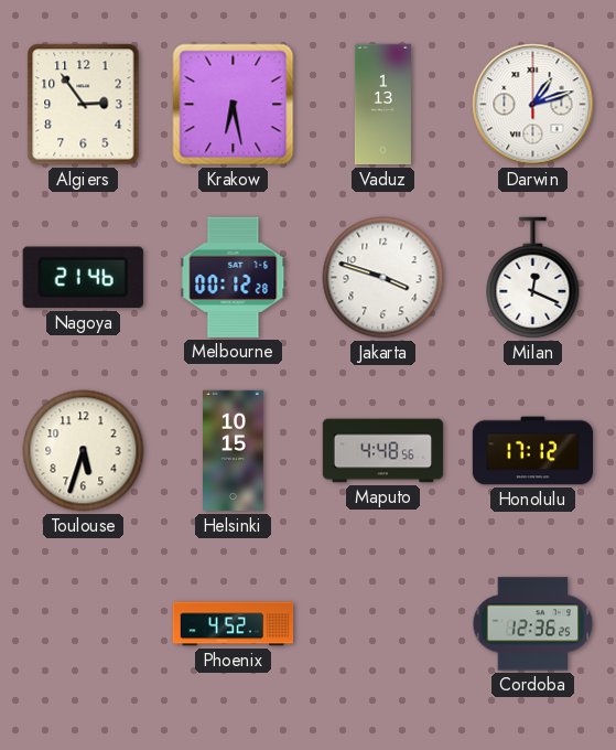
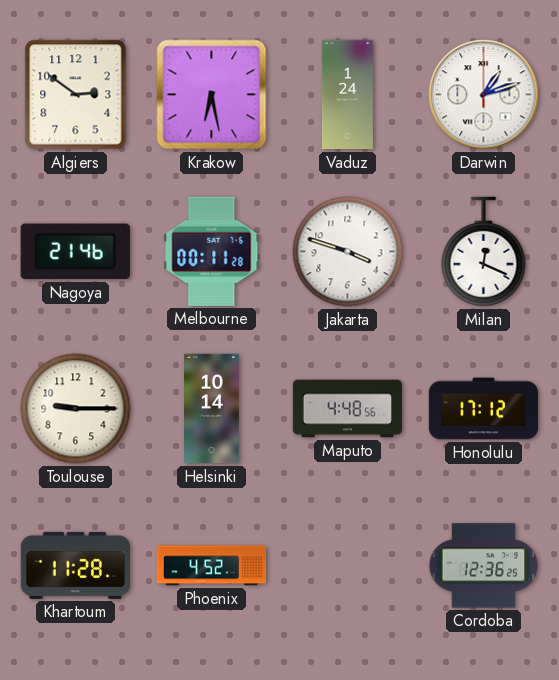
Algiers: 2:54 -> 2:51
Vaduz: 1:13 -> 1:24
Melbourne: 00:12 -> 00:11
Toulouse: 5:33 -> 9:15
Helsinki: 10:15 -> 10:14
Khartoum: none -> 11:28
